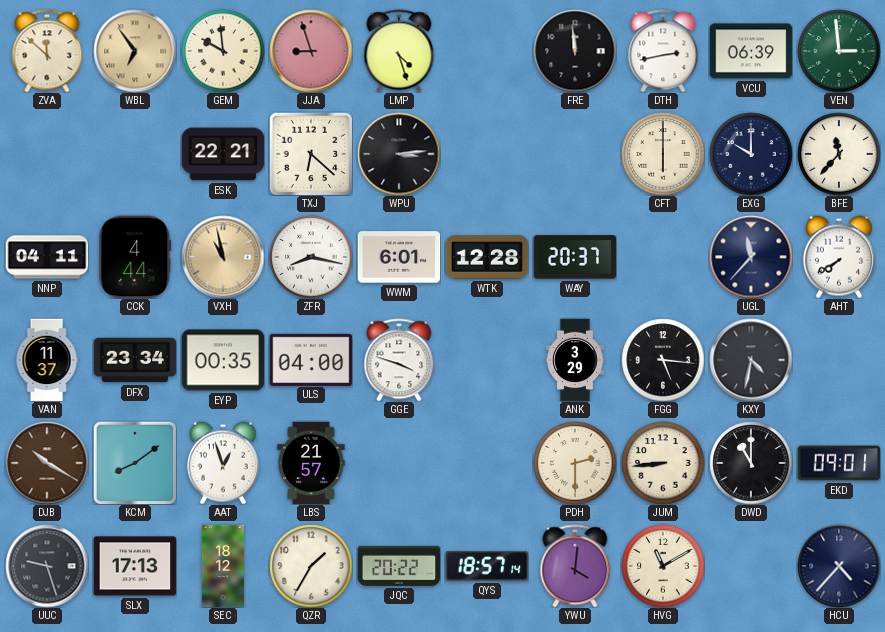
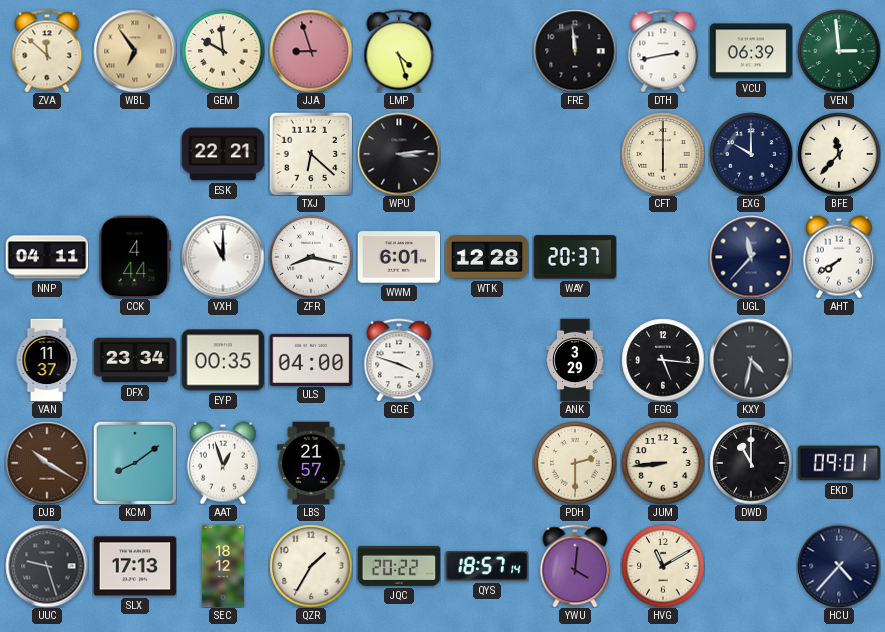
VXH: 10:58 -> 11:00
VXH dial: champagne -> white
